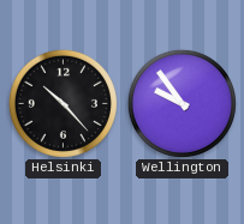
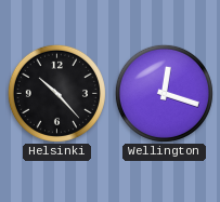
Wellington: 9:54 -> 12:18
